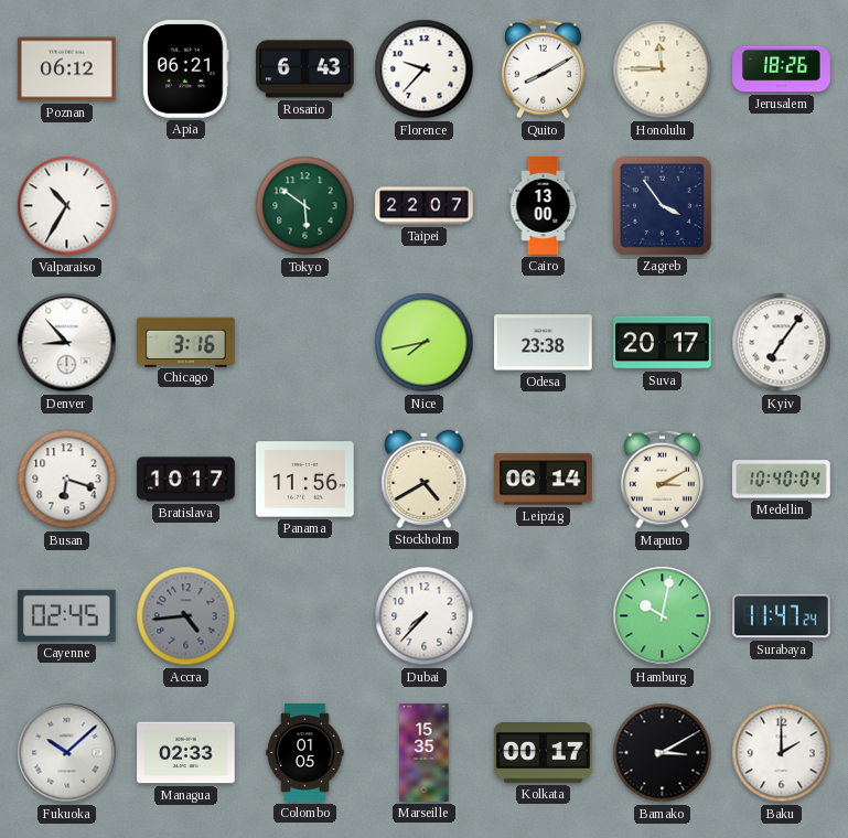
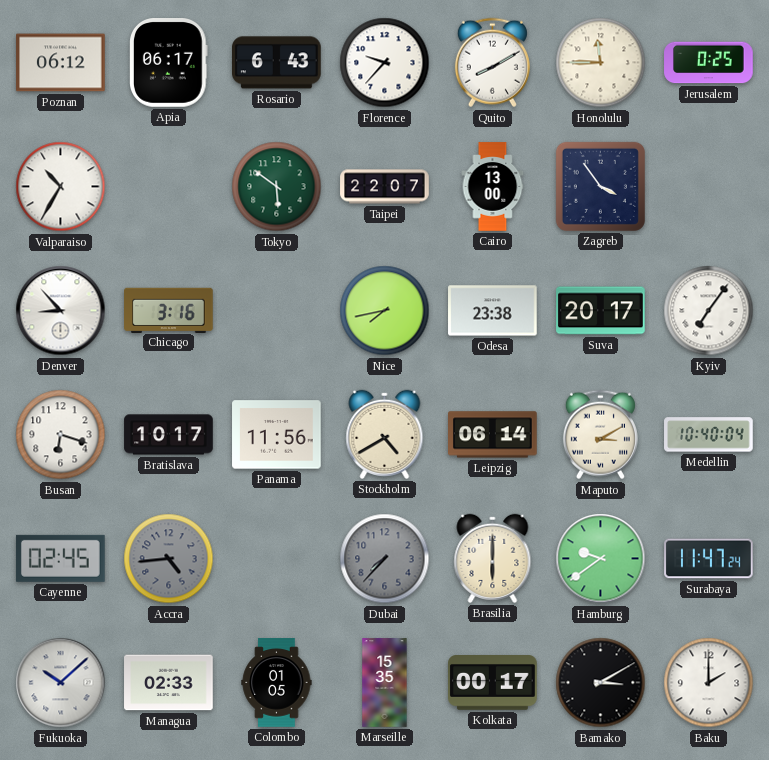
Apia: 06:21 -> 06:17
Jerusalem: 18:26 -> 0:25
Dubai dial: white -> grey
Brasilia: none -> 6:00
Hamburg: 10:02 -> 9:39
